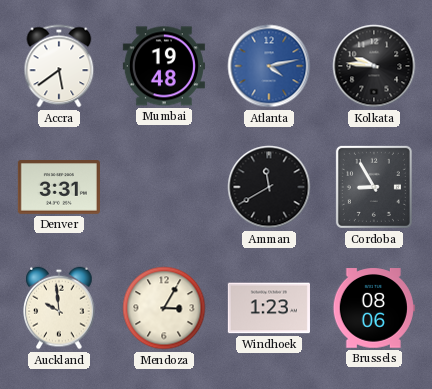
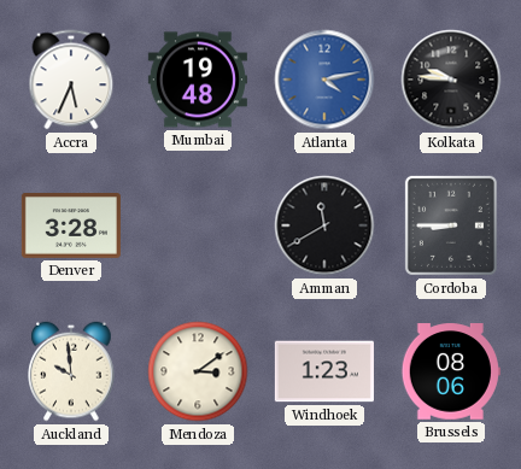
Accra: 5:39 -> 5:34
Denver: 3:31 -> 3:28
Cordoba: 8:55 -> 8:45
Mendoza: 3:05 -> 3:09
